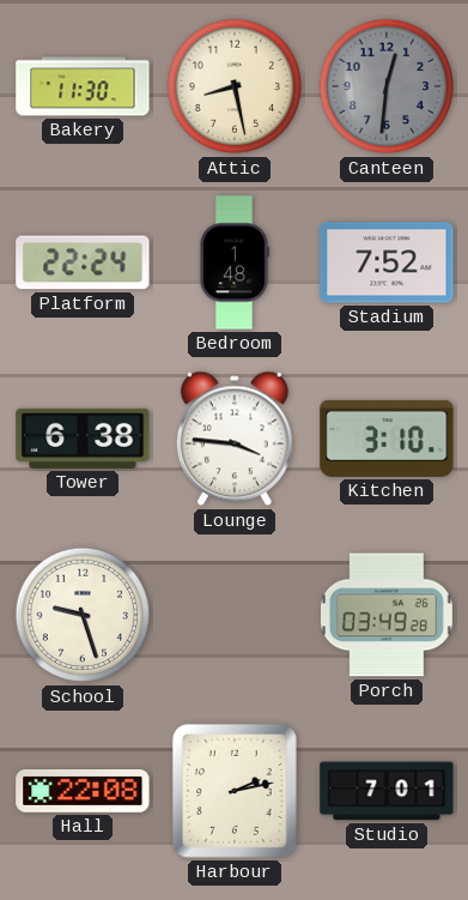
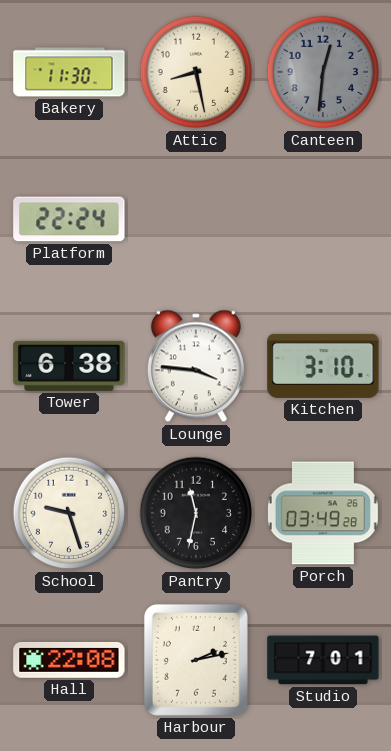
Bedroom: 1:48 -> none
Stadium: 7:52 -> none
Pantry: none -> 11:32
